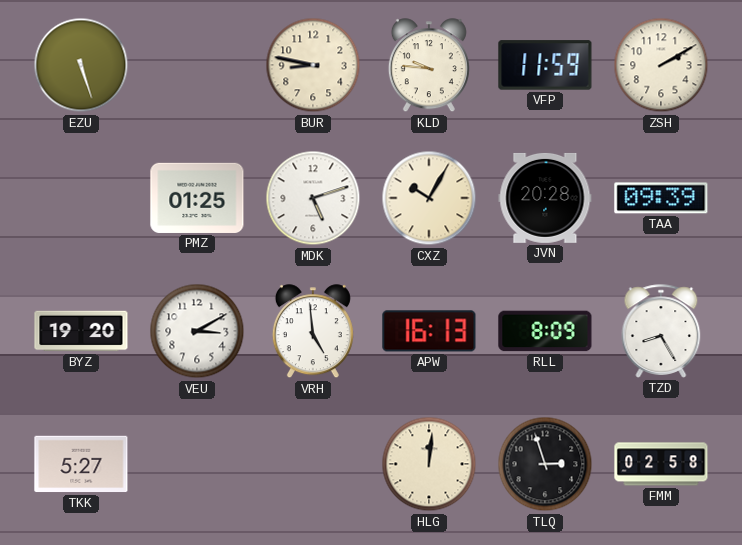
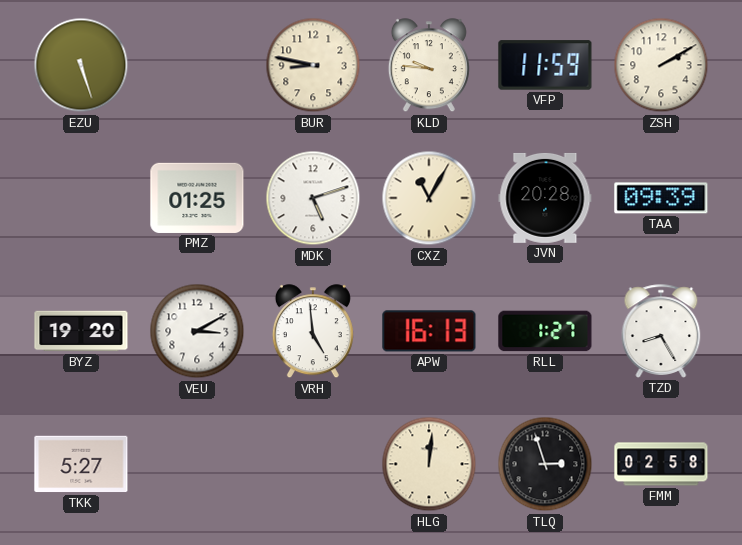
CXZ: 10:05 -> 11:05
RLL: 8:09 -> 1:27
